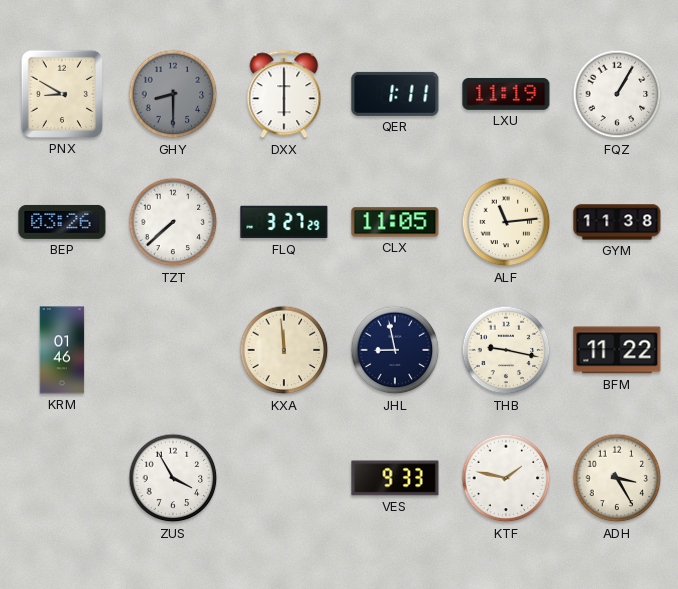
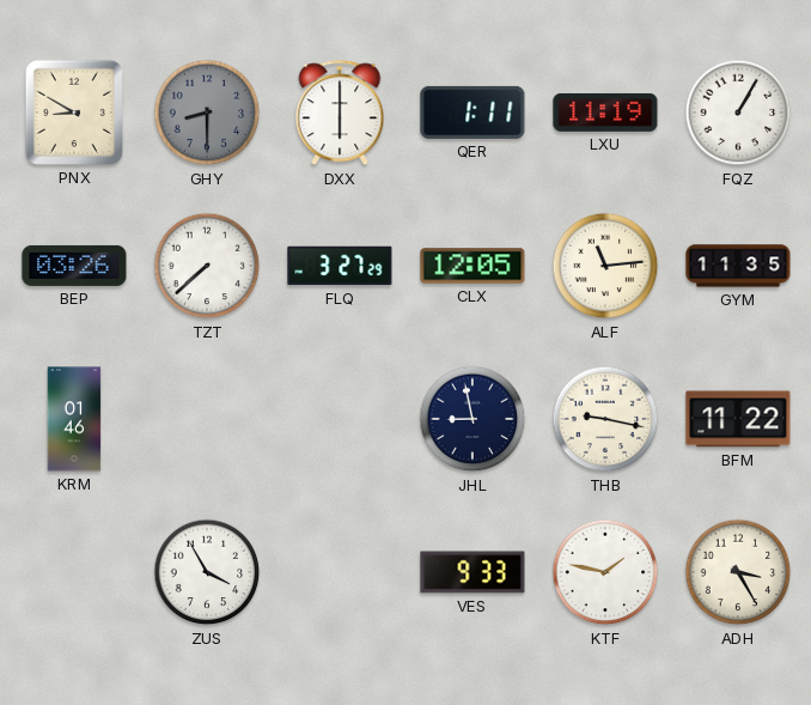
CLX: 11:05 -> 12:05
GYM: 11:38 -> 11:35
KXA: 11:59 -> none
